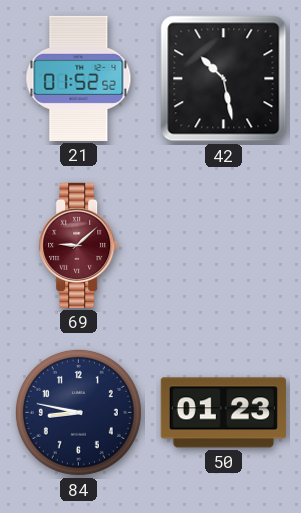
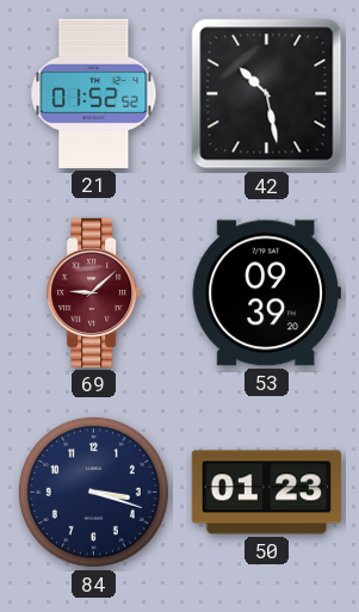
53: none -> 09:39
84: 8:47 -> 3:18
